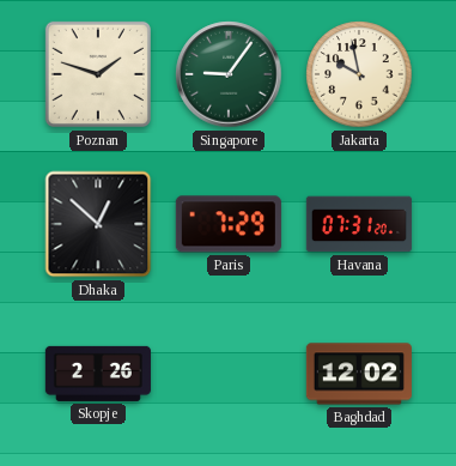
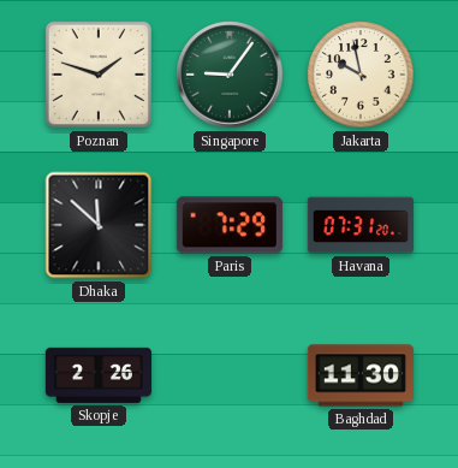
Dhaka: 12:52 -> 11:52
Baghdad: 12:02 -> 11:30
